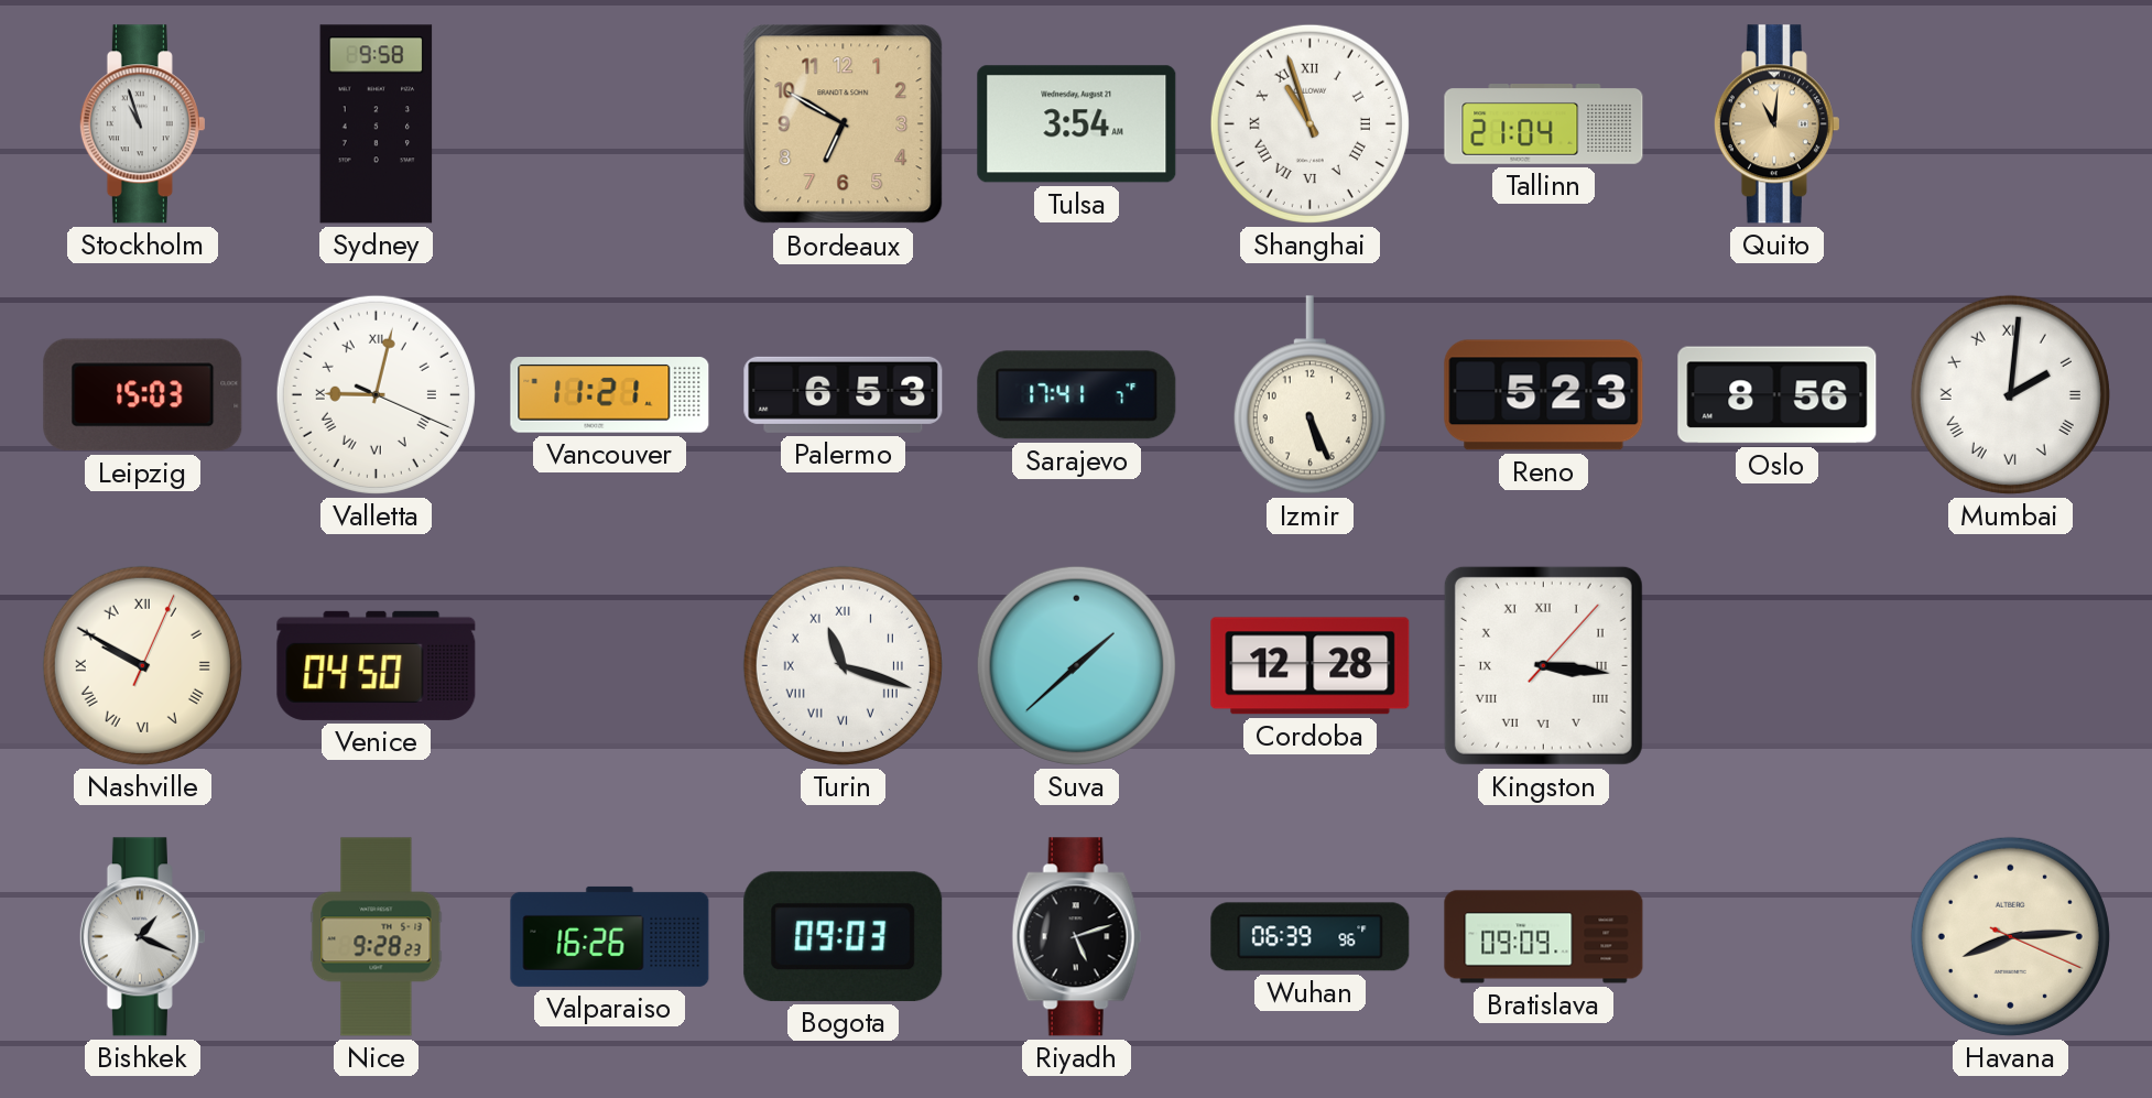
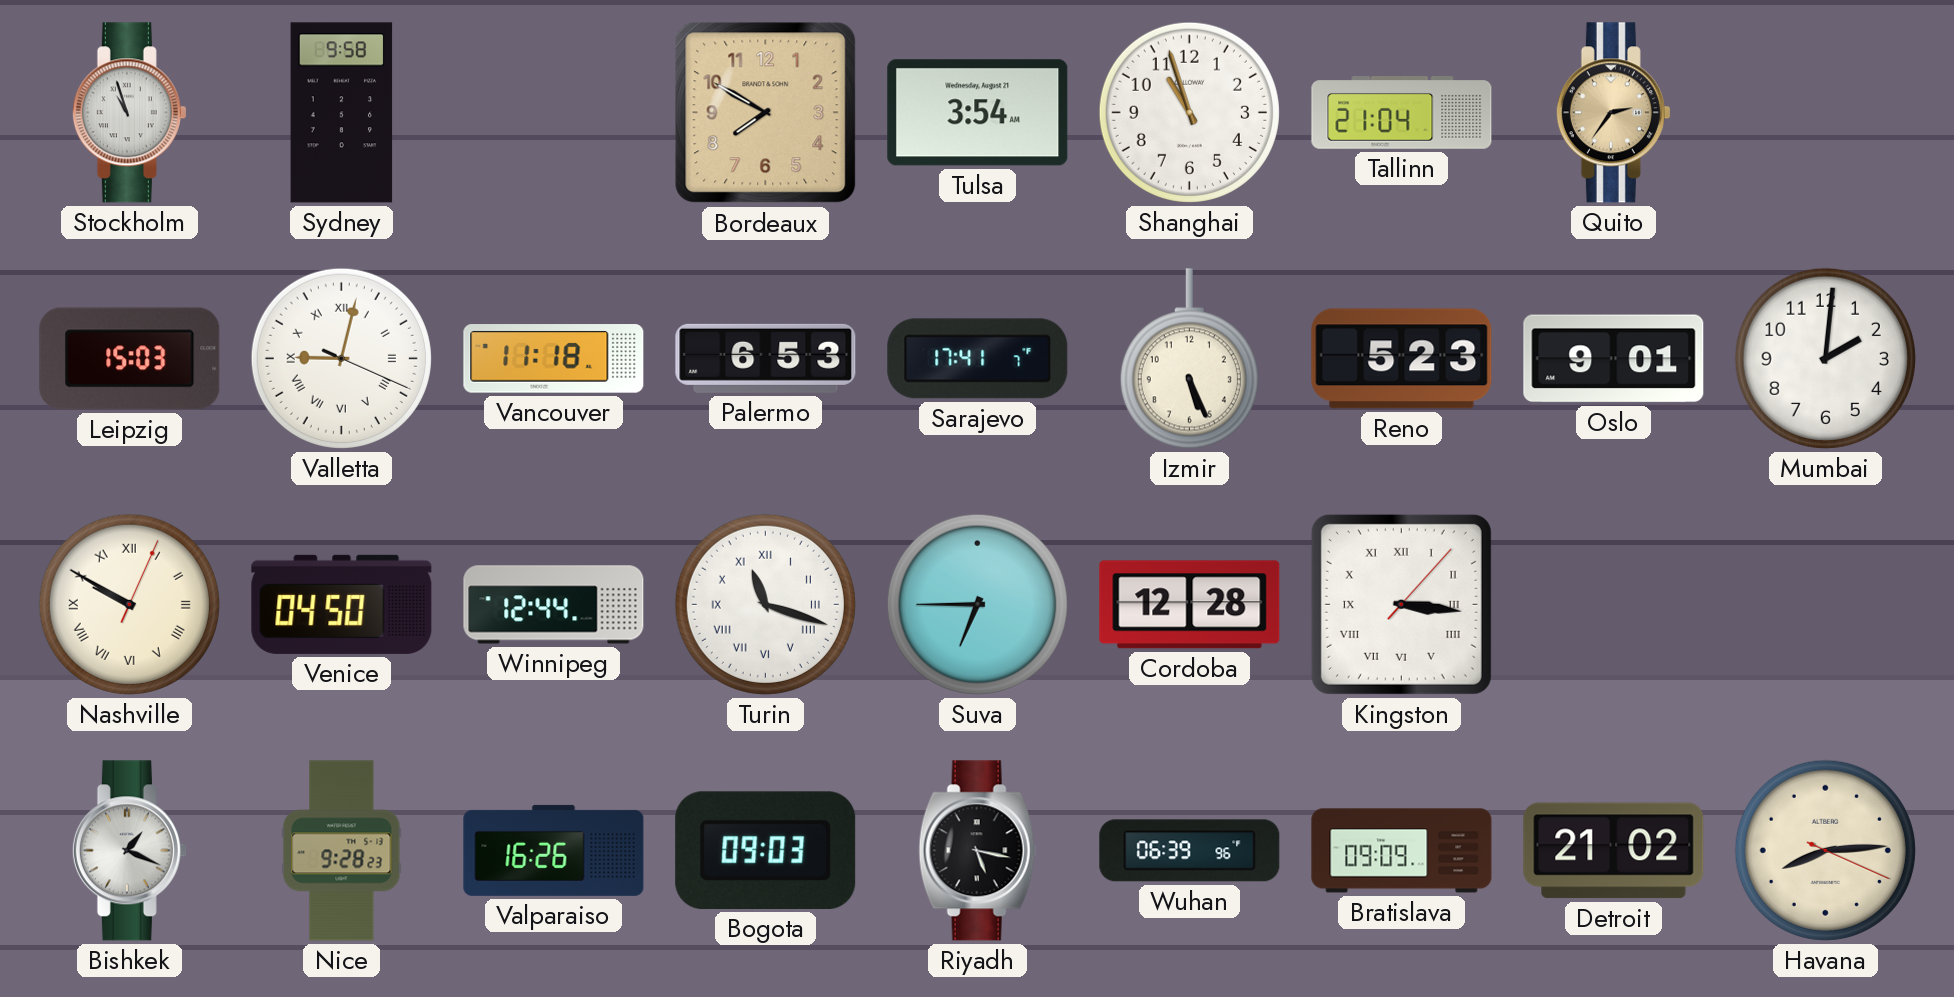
Bordeaux: 6:50 -> 7:50
Shanghai numerals: Roman -> Arabic
Quito: 11:01 -> 2:36
Vancouver: 11:21 -> 11:18
Oslo: 8:56 -> 9:01
Mumbai numerals: Roman -> Arabic
Winnipeg: none -> 12:44
Suva: 1:38 -> 6:45
Riyadh: 5:12 -> 5:17
Detroit: none -> 21:02
